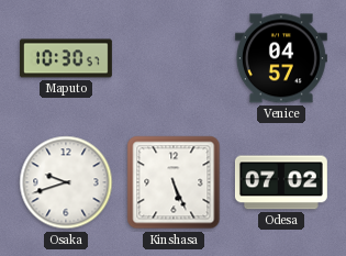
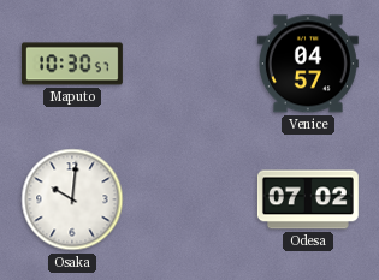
Osaka: 9:42 -> 10:01
Kinshasa: 5:26 -> none
